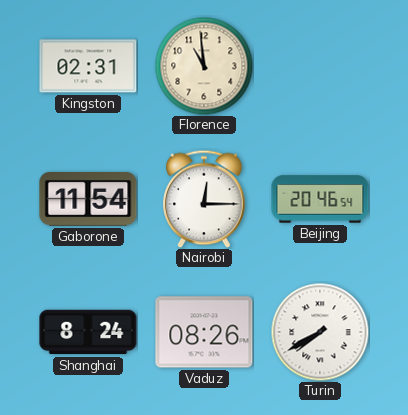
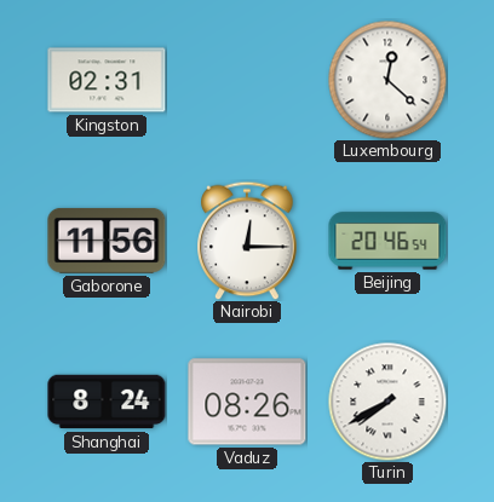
Florence: 10:59 -> none
Luxembourg: none -> 12:22
Gaborone: 11:54 -> 11:56
